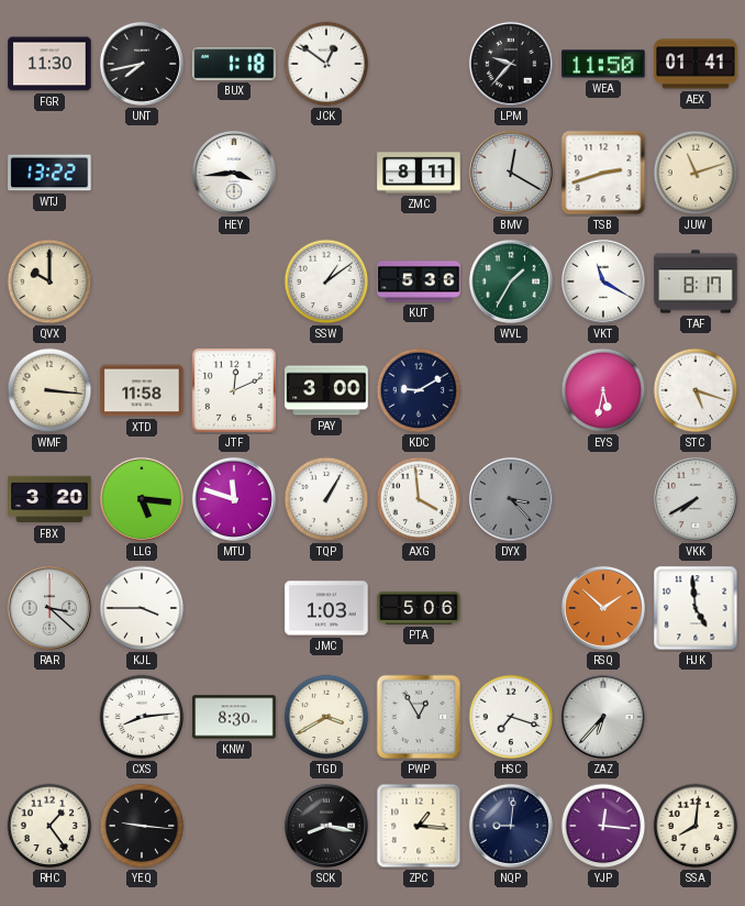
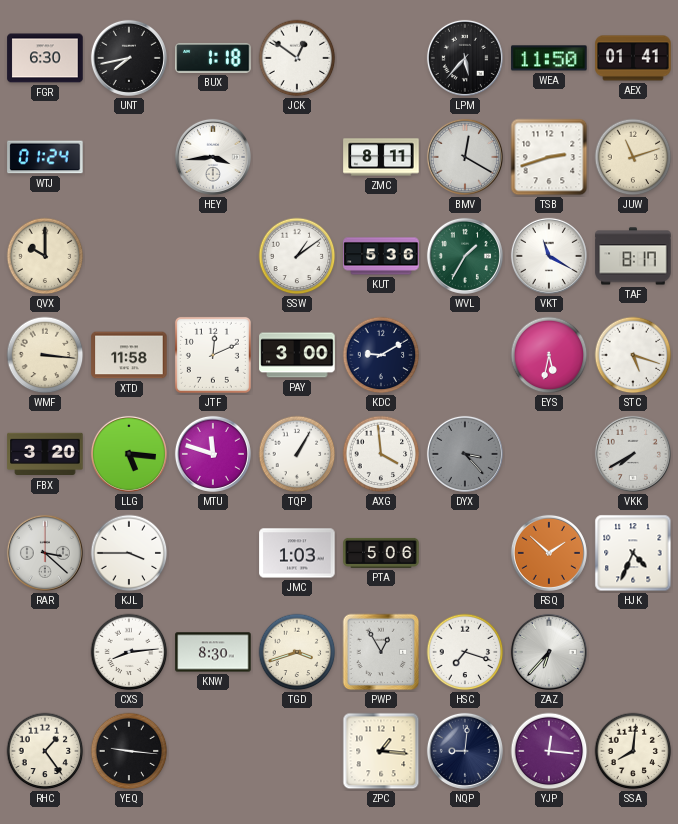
FGR: 11:30 -> 6:30
LPM: 9:37 -> 5:37
WTJ: 13:22 -> 01:24
HJK: 4:59 -> 4:34
TGD: 3:40 -> 3:42
SCK: 8:17 -> none
